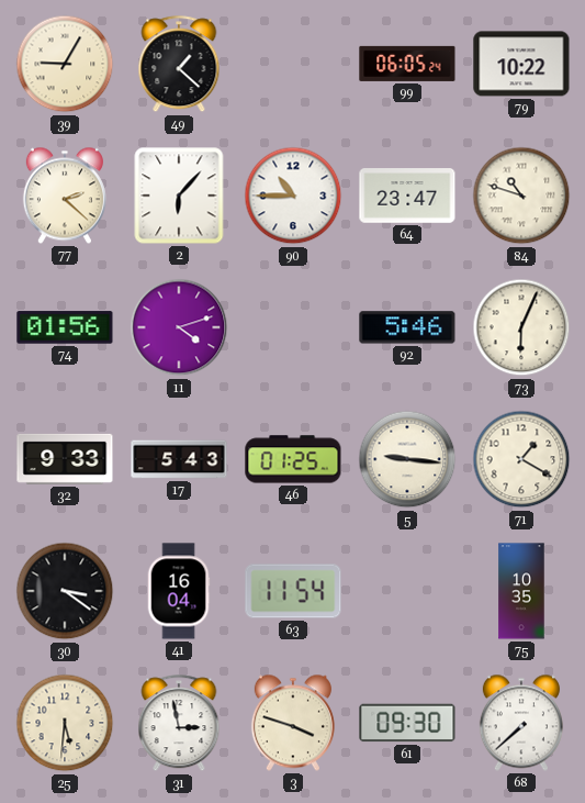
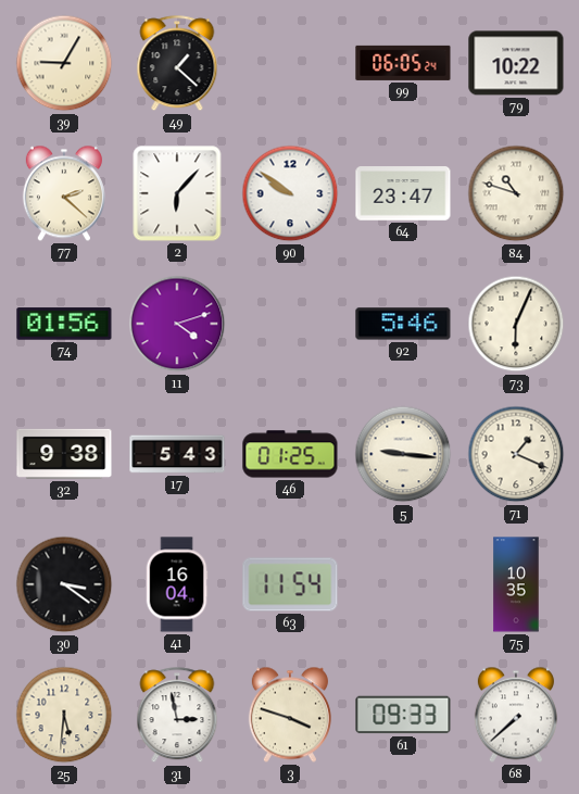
90: 10:45 -> 9:51
32: 9:33 -> 9:38
71: 1:20 -> 1:19
61: 09:30 -> 09:33
